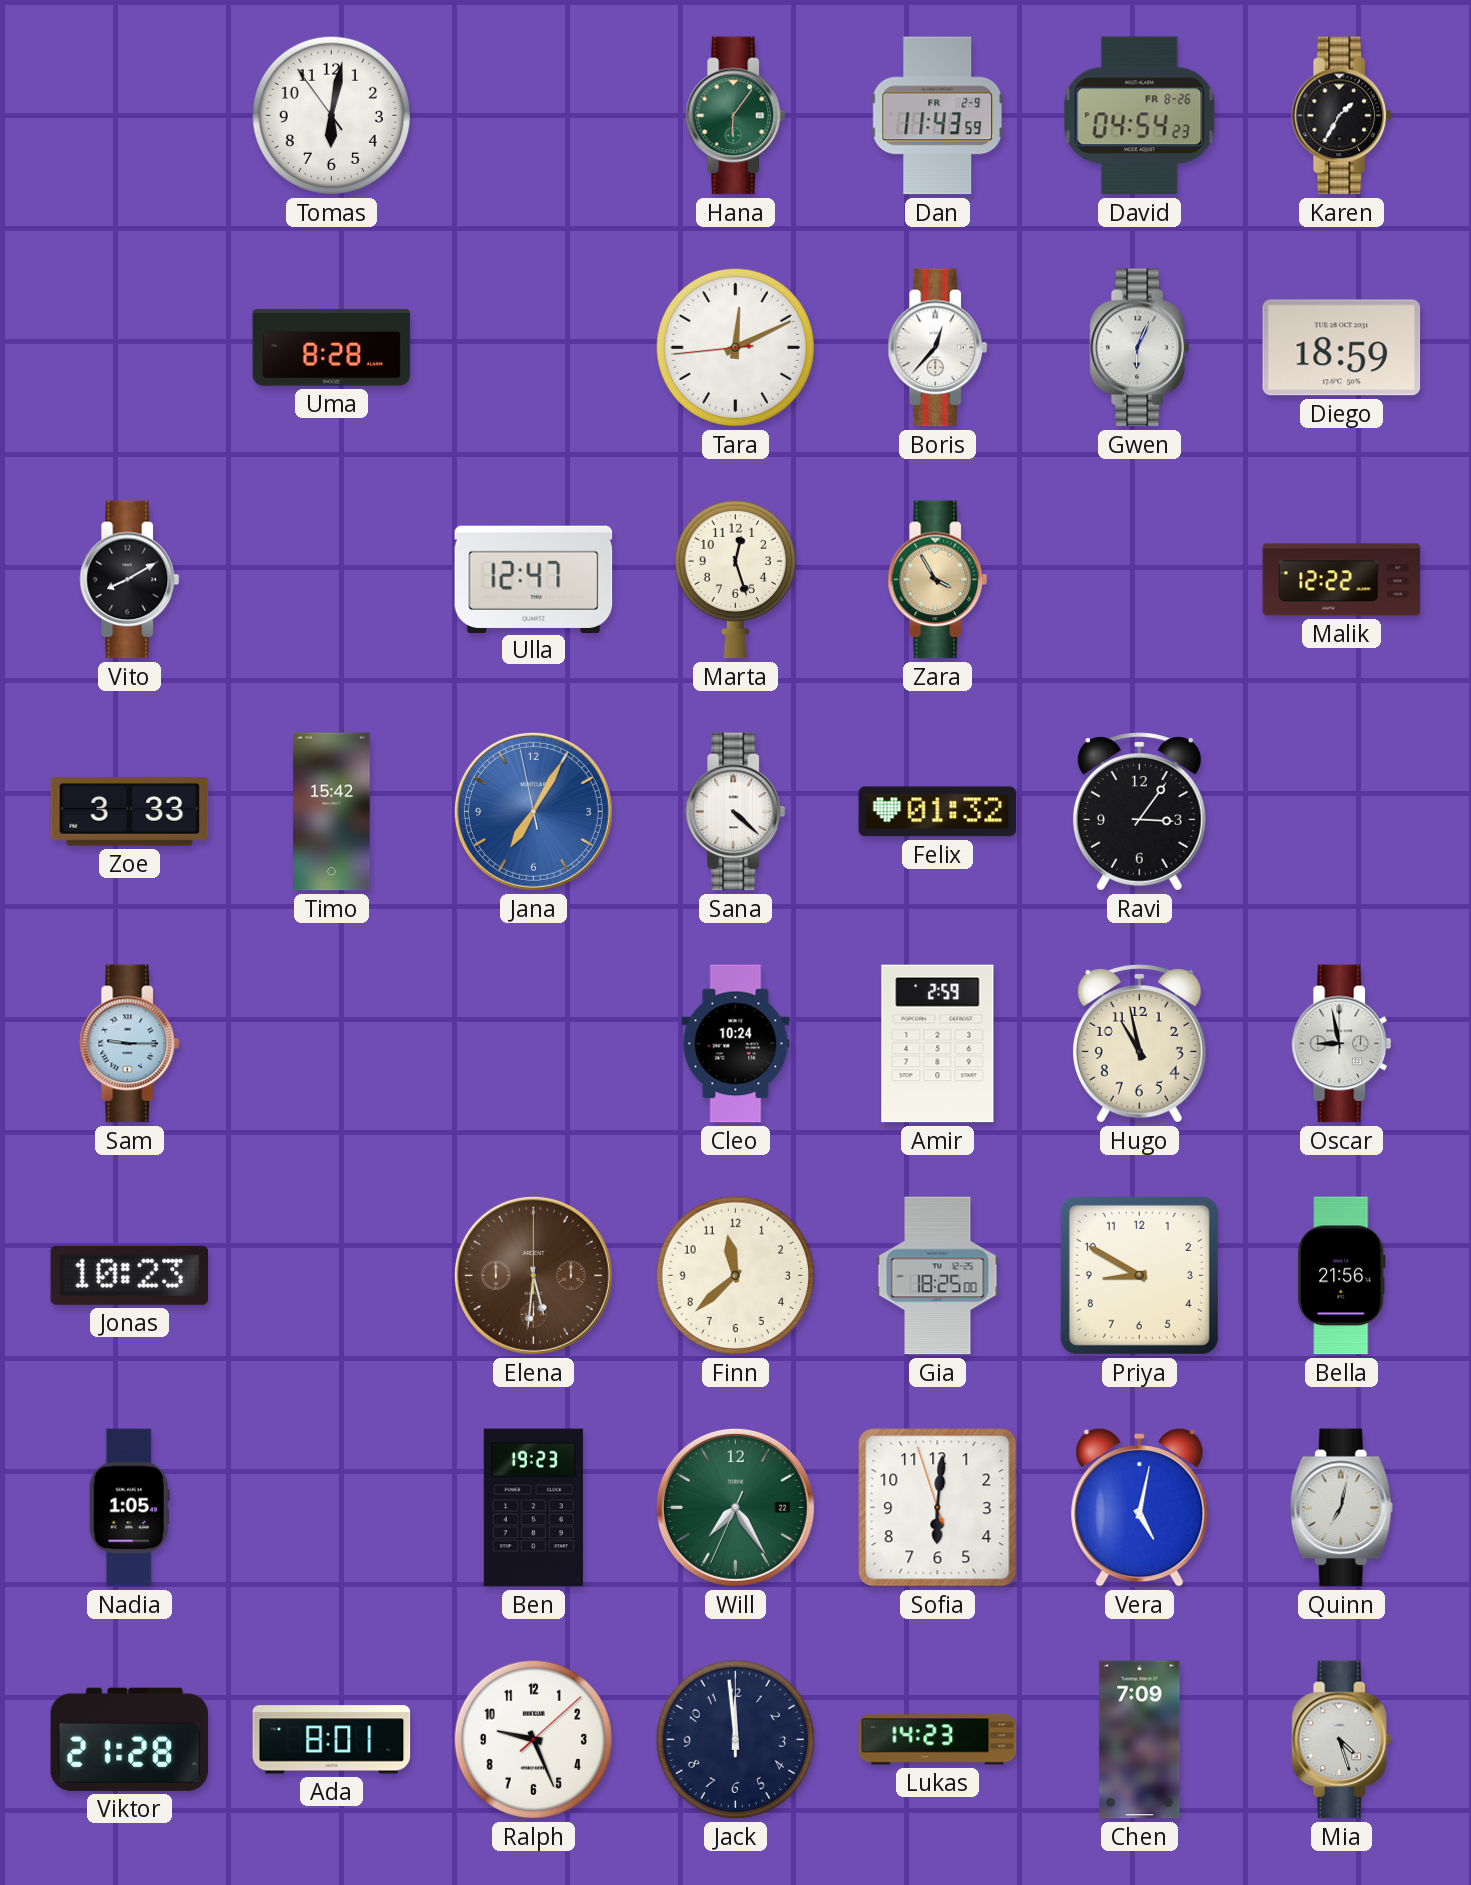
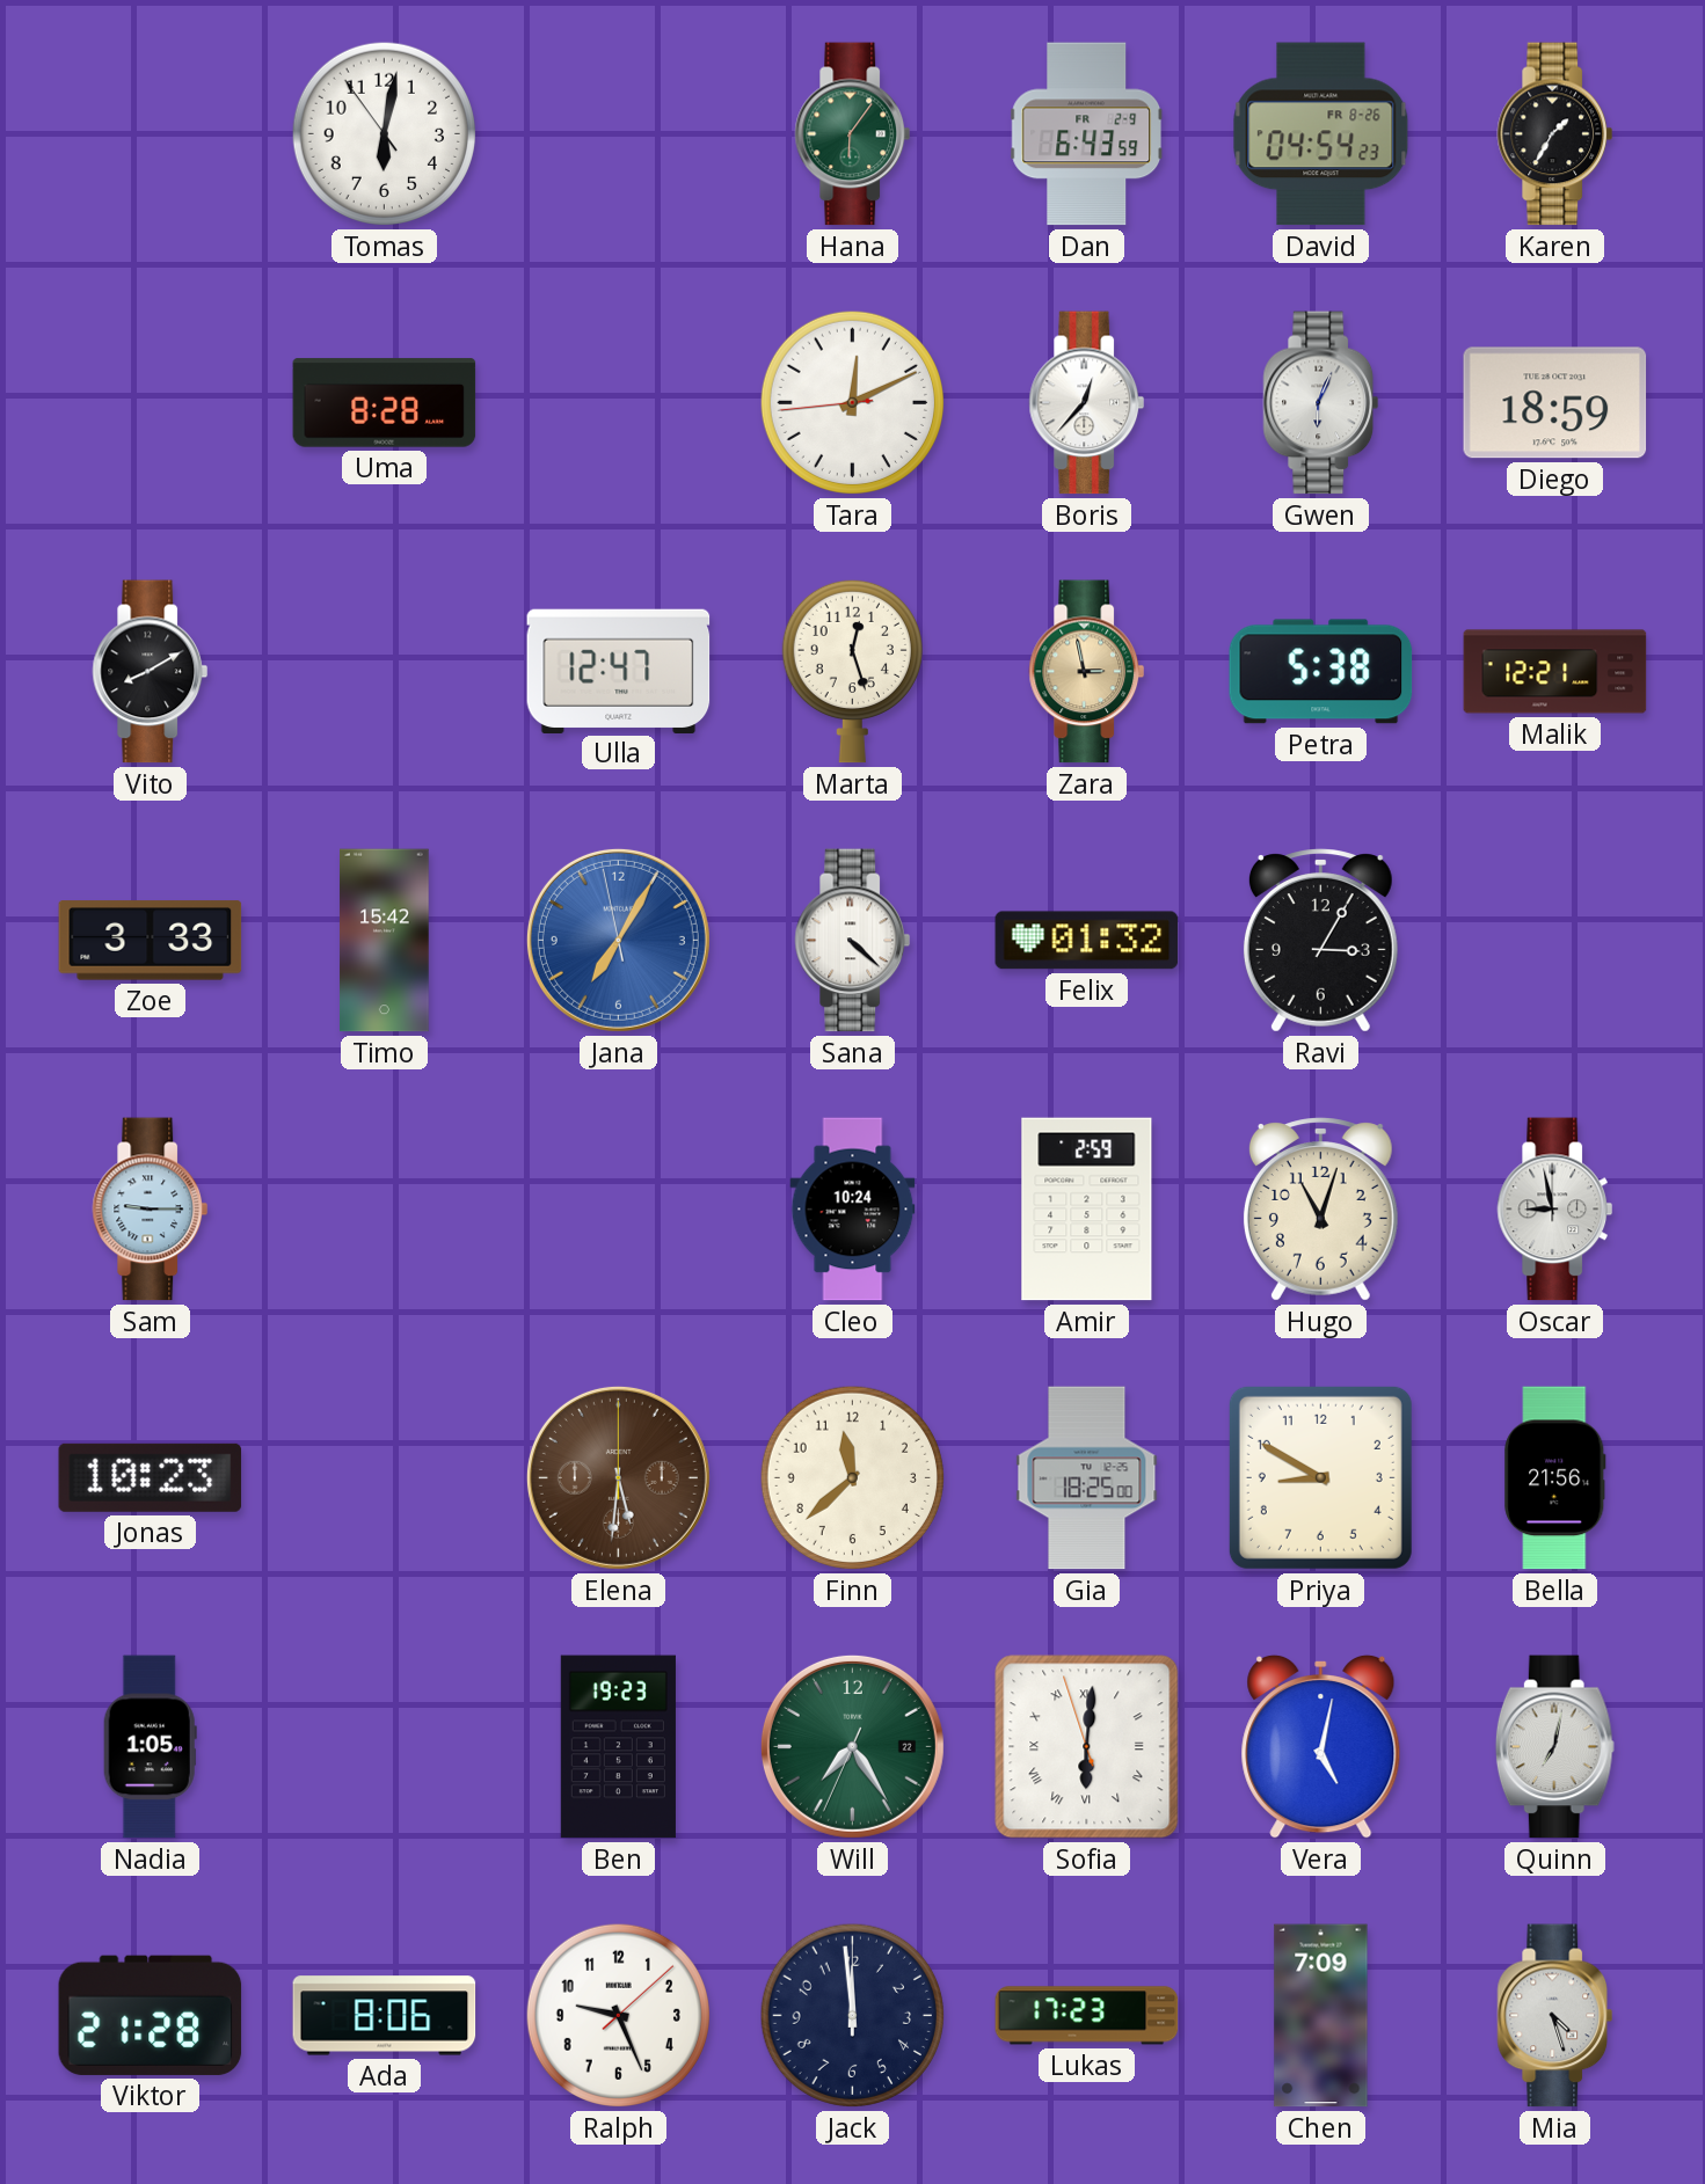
Dan: 11:43 -> 6:43
Zara: 3:55 -> 2:58
Petra: none -> 5:38
Malik: 12:22 -> 12:21
Ravi: 3:06 -> 3:05
Hugo: 10:58 -> 11:03
Sofia numerals: Arabic -> Roman
Ada: 8:01 -> 8:06
Lukas: 14:23 -> 17:23
